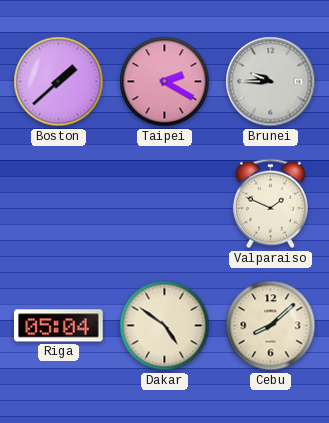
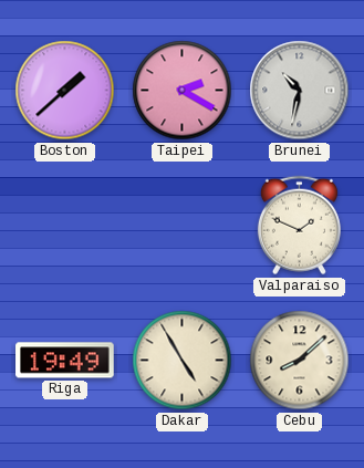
Brunei: 9:45 -> 10:32
Riga: 05:04 -> 19:49
Dakar: 4:51 -> 4:55
